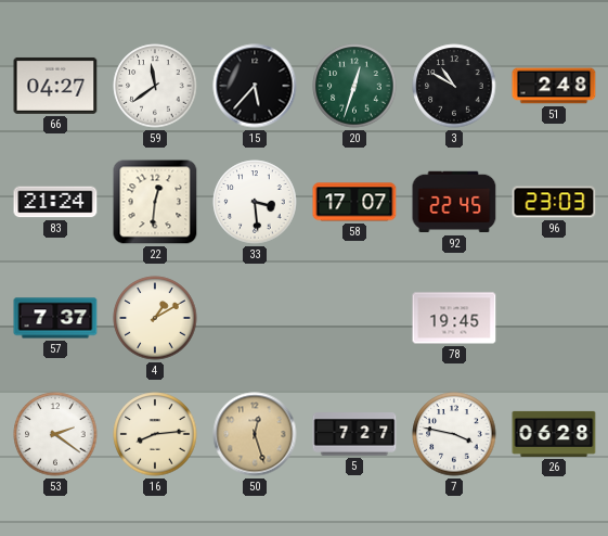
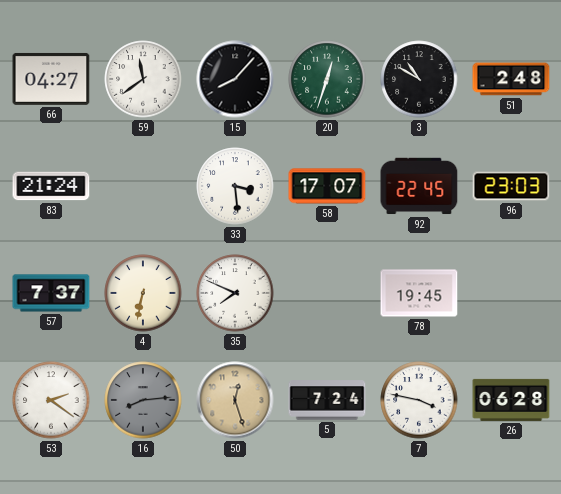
15: 5:37 -> 8:07
22: 12:31 -> none
4: 1:10 -> 6:32
35: none -> 7:49
16 dial: cream -> grey
5: 7:27 -> 7:24
